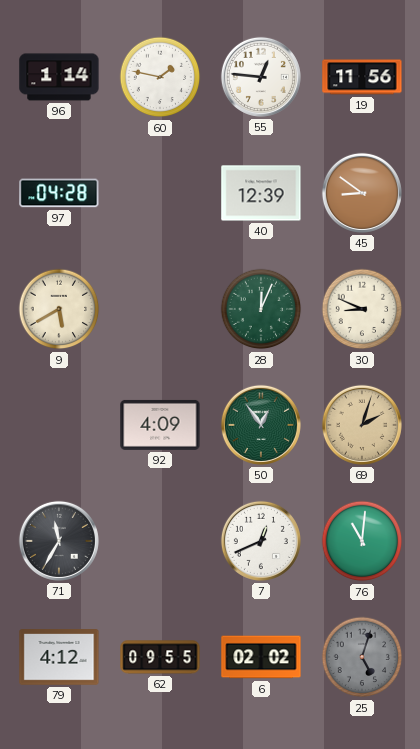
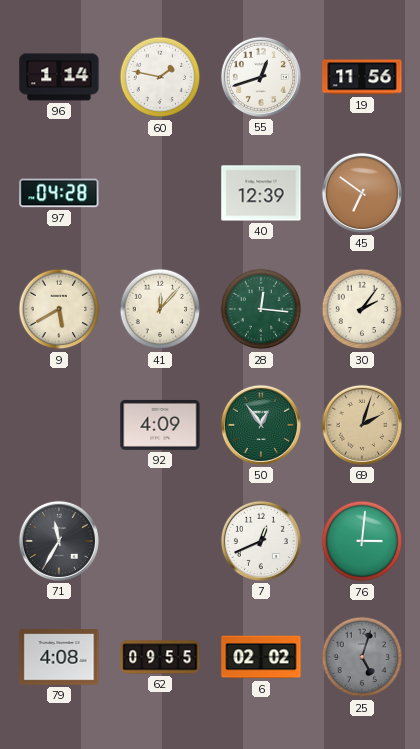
55: 12:46 -> 12:42
45: 8:51 -> 6:51
41: none -> 12:07
28: 12:04 -> 12:16
30: 8:49 -> 2:06
76: 11:01 -> 3:01
79: 4:12 -> 4:08
